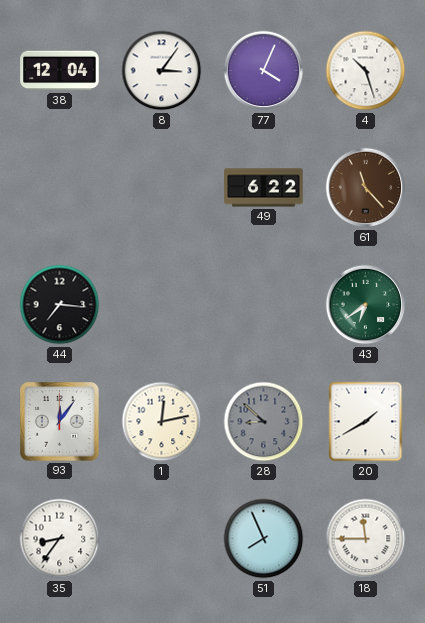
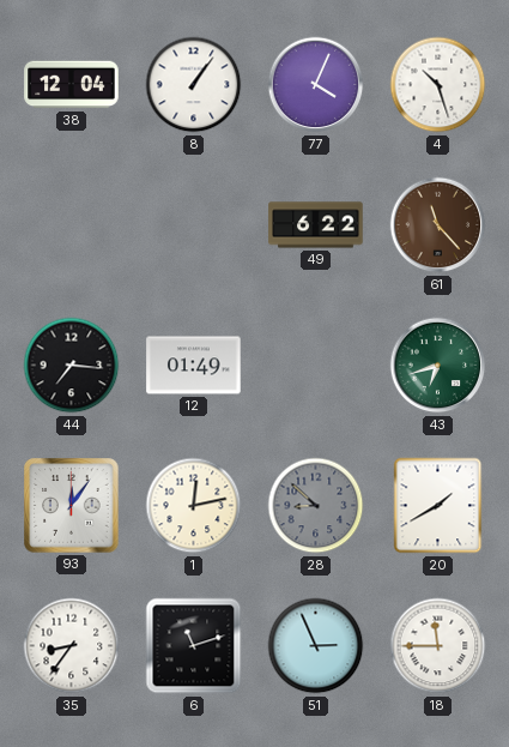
8: 3:06 -> 1:06
12: none -> 01:49
43: 6:39 -> 6:42
6: none -> 11:12
51: 7:56 -> 2:56
